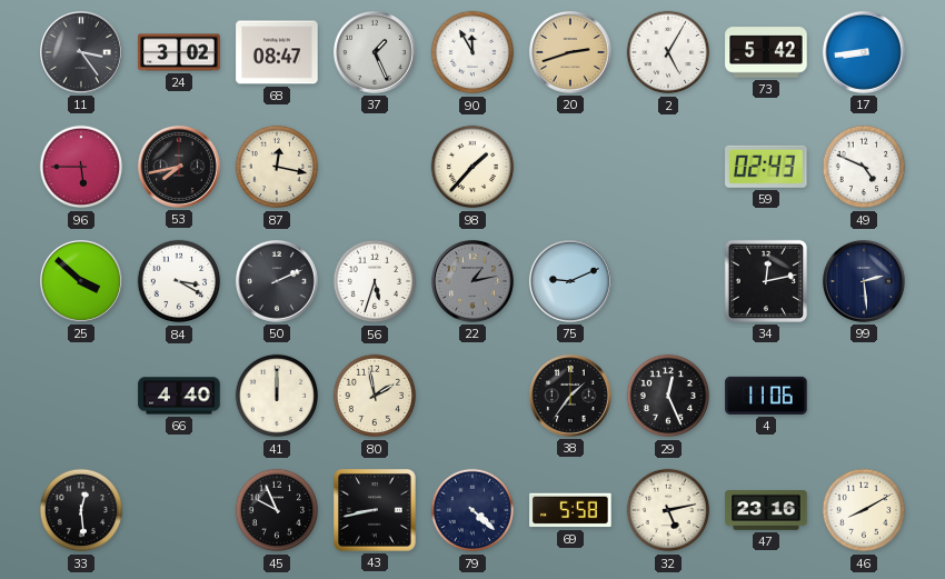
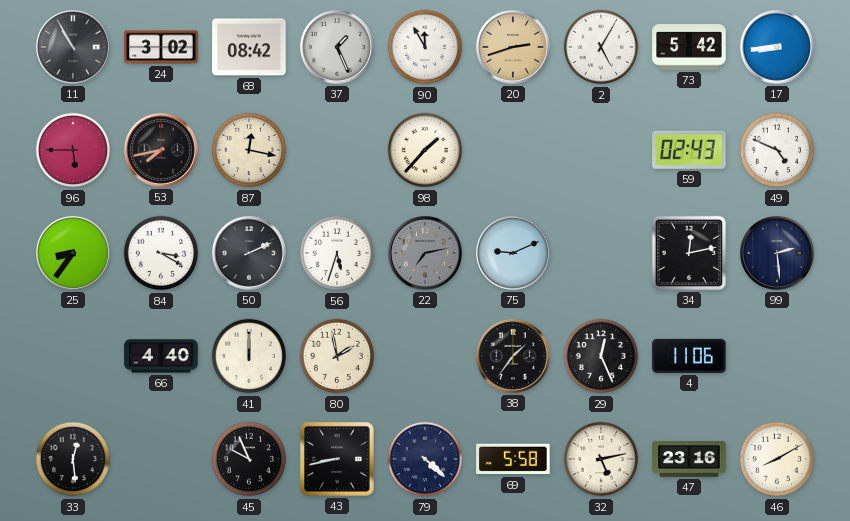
11: 3:24 -> 10:55
68: 08:47 -> 08:42
25: 3:52 -> 8:36
22: 1:13 -> 7:13
